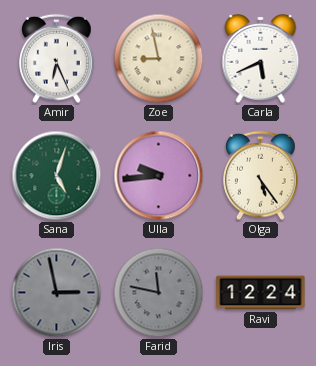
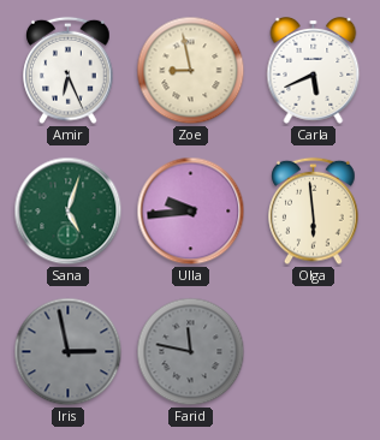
Olga: 5:24 -> 5:59
Ravi: 12:24 -> none
